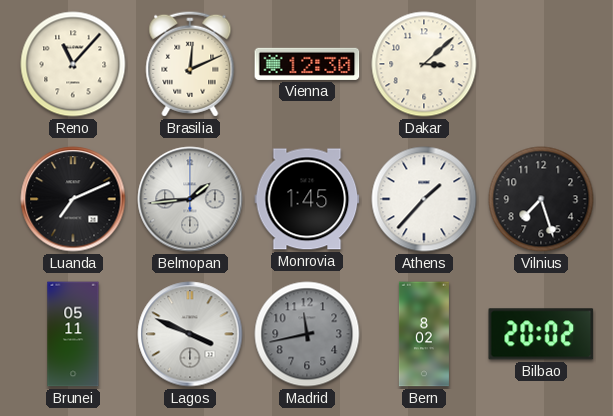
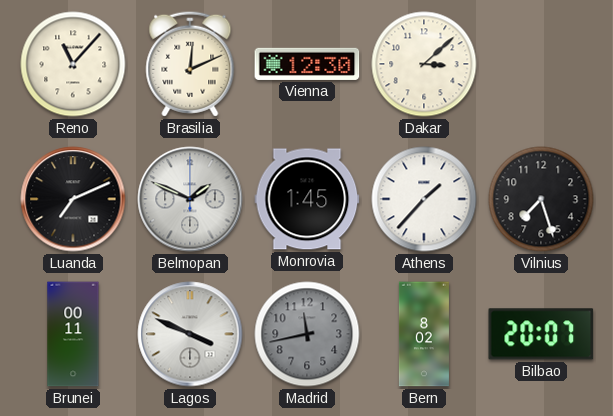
Belmopan: 1:44 -> 1:49
Brunei: 05:11 -> 00:11
Bilbao: 20:02 -> 20:07
